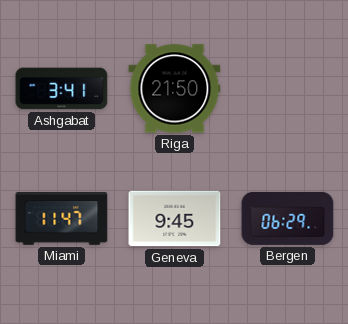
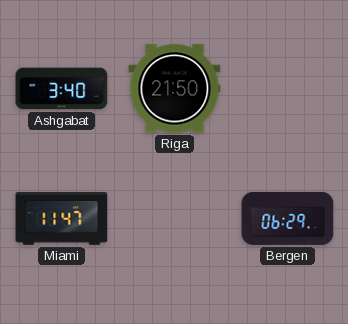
Ashgabat: 3:41 -> 3:40
Geneva: 9:45 -> none
